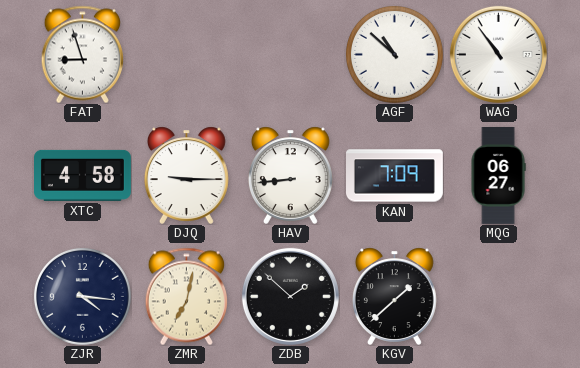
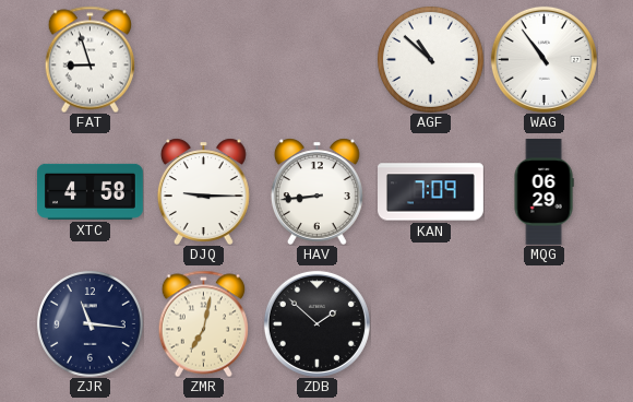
MQG: 06:27 -> 06:29
ZJR: 4:16 -> 11:16
KGV: 1:38 -> none
